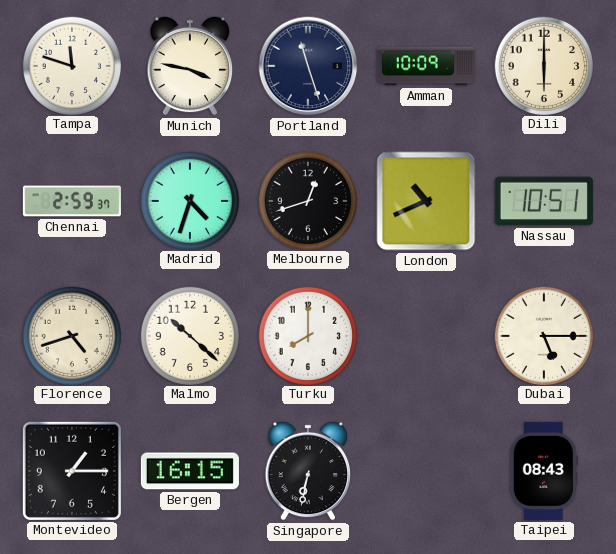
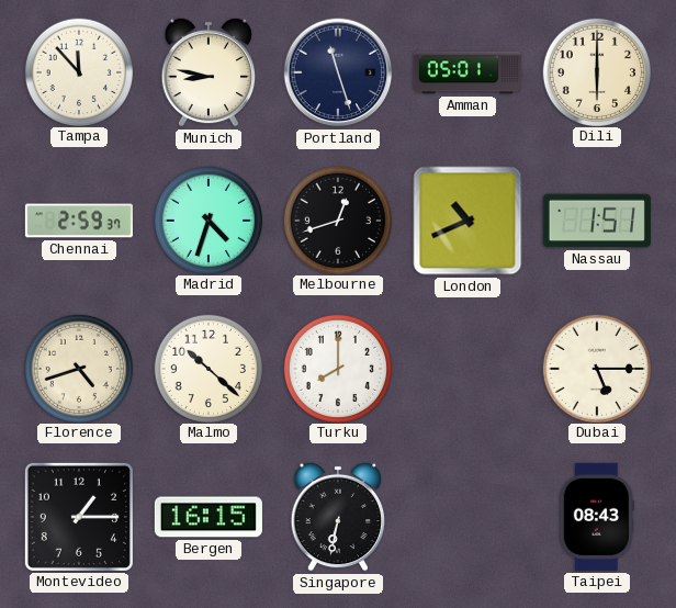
Tampa: 11:48 -> 11:53
Munich: 3:47 -> 8:47
Amman: 10:09 -> 05:01
Nassau: 10:51 -> 1:51
